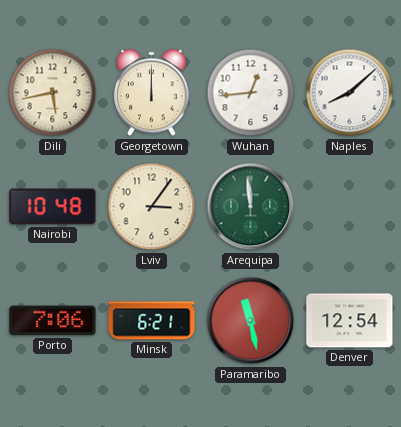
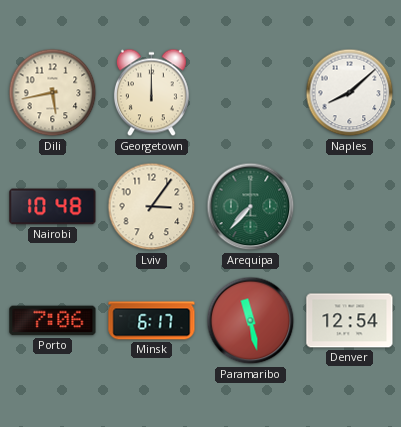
Wuhan: 12:44 -> none
Arequipa: 11:59 -> 7:37
Minsk: 6:21 -> 6:17
